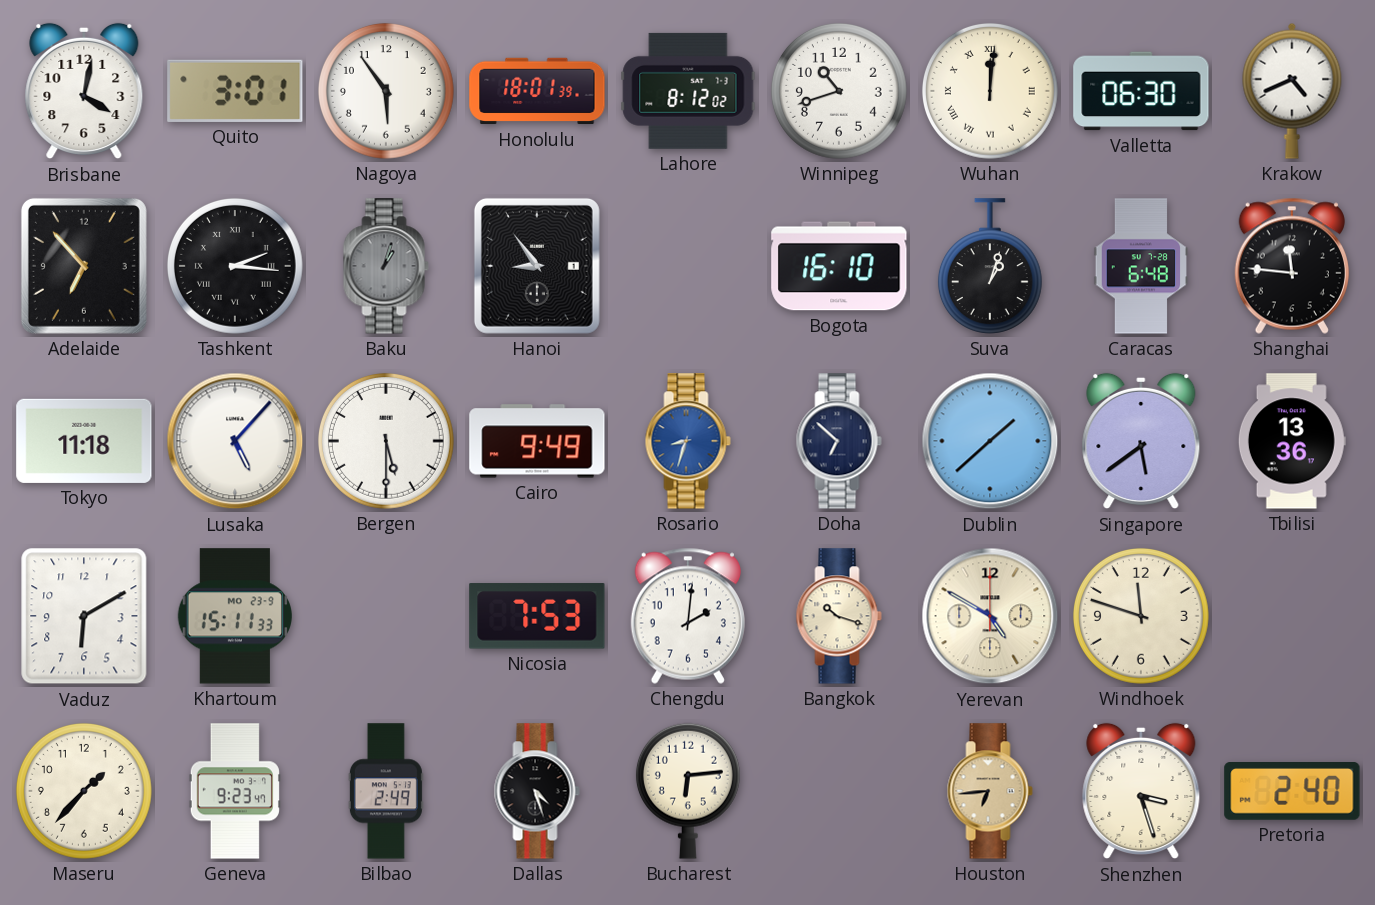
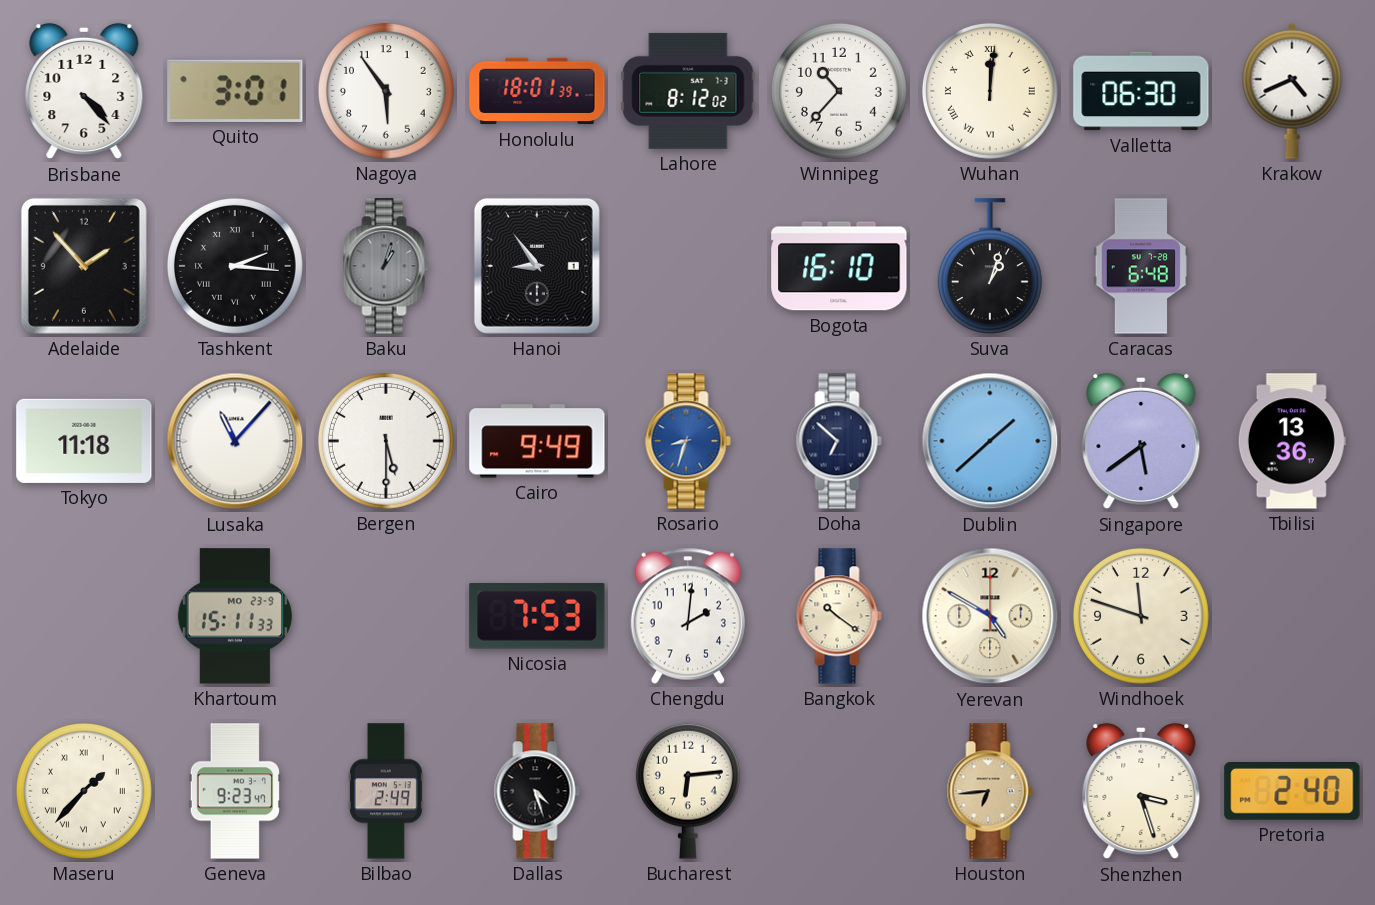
Brisbane: 4:02 -> 4:23
Winnipeg: 10:42 -> 10:37
Adelaide: 6:53 -> 1:53
Shanghai: 11:46 -> none
Lusaka: 5:07 -> 11:07
Vaduz: 6:10 -> none
Bangkok: 10:18 -> 10:21
Maseru numerals: Arabic -> Roman
